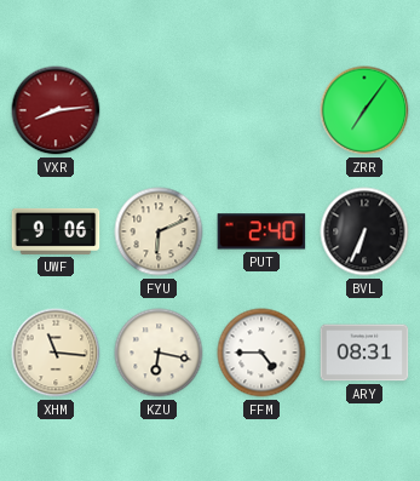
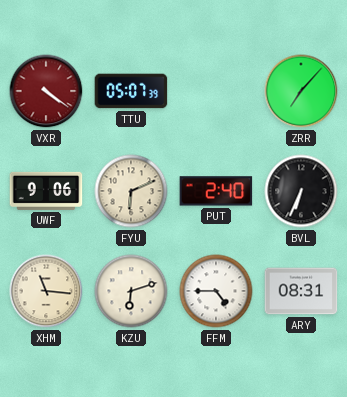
VXR: 8:14 -> 4:21
TTU: none -> 05:07
ZRR: 7:06 -> 7:07
KZU: 6:17 -> 6:12
